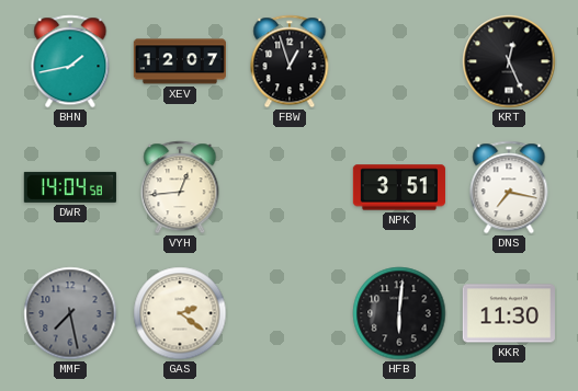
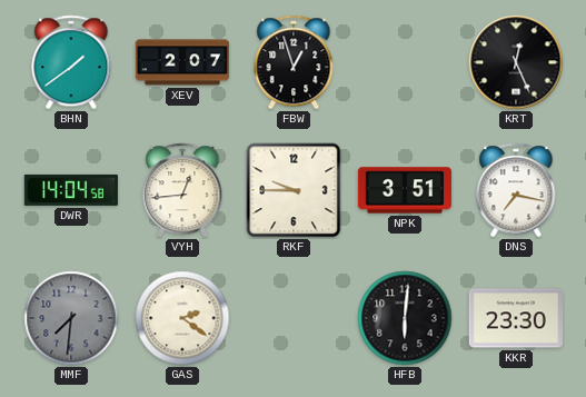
BHN: 1:43 -> 1:39
XEV: 12:07 -> 2:07
RKF: none -> 9:45
MMF: 7:28 -> 7:31
KKR: 11:30 -> 23:30
